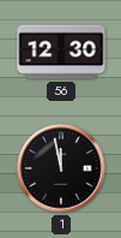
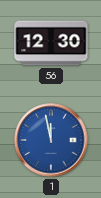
1 dial: black -> blue
